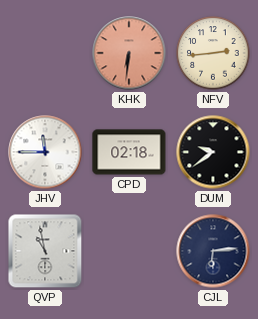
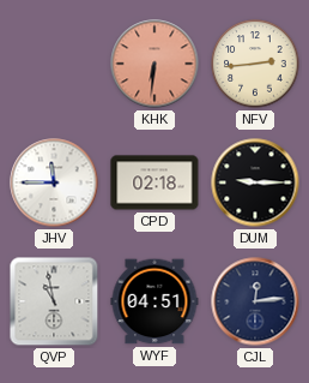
DUM: 9:39 -> 9:15
WYF: none -> 04:51
CJL: 6:14 -> 12:14
